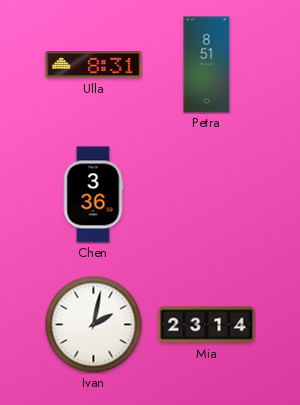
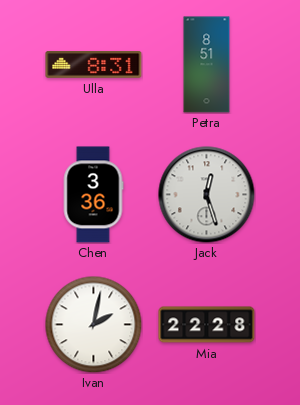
Jack: none -> 12:27
Mia: 23:14 -> 22:28
